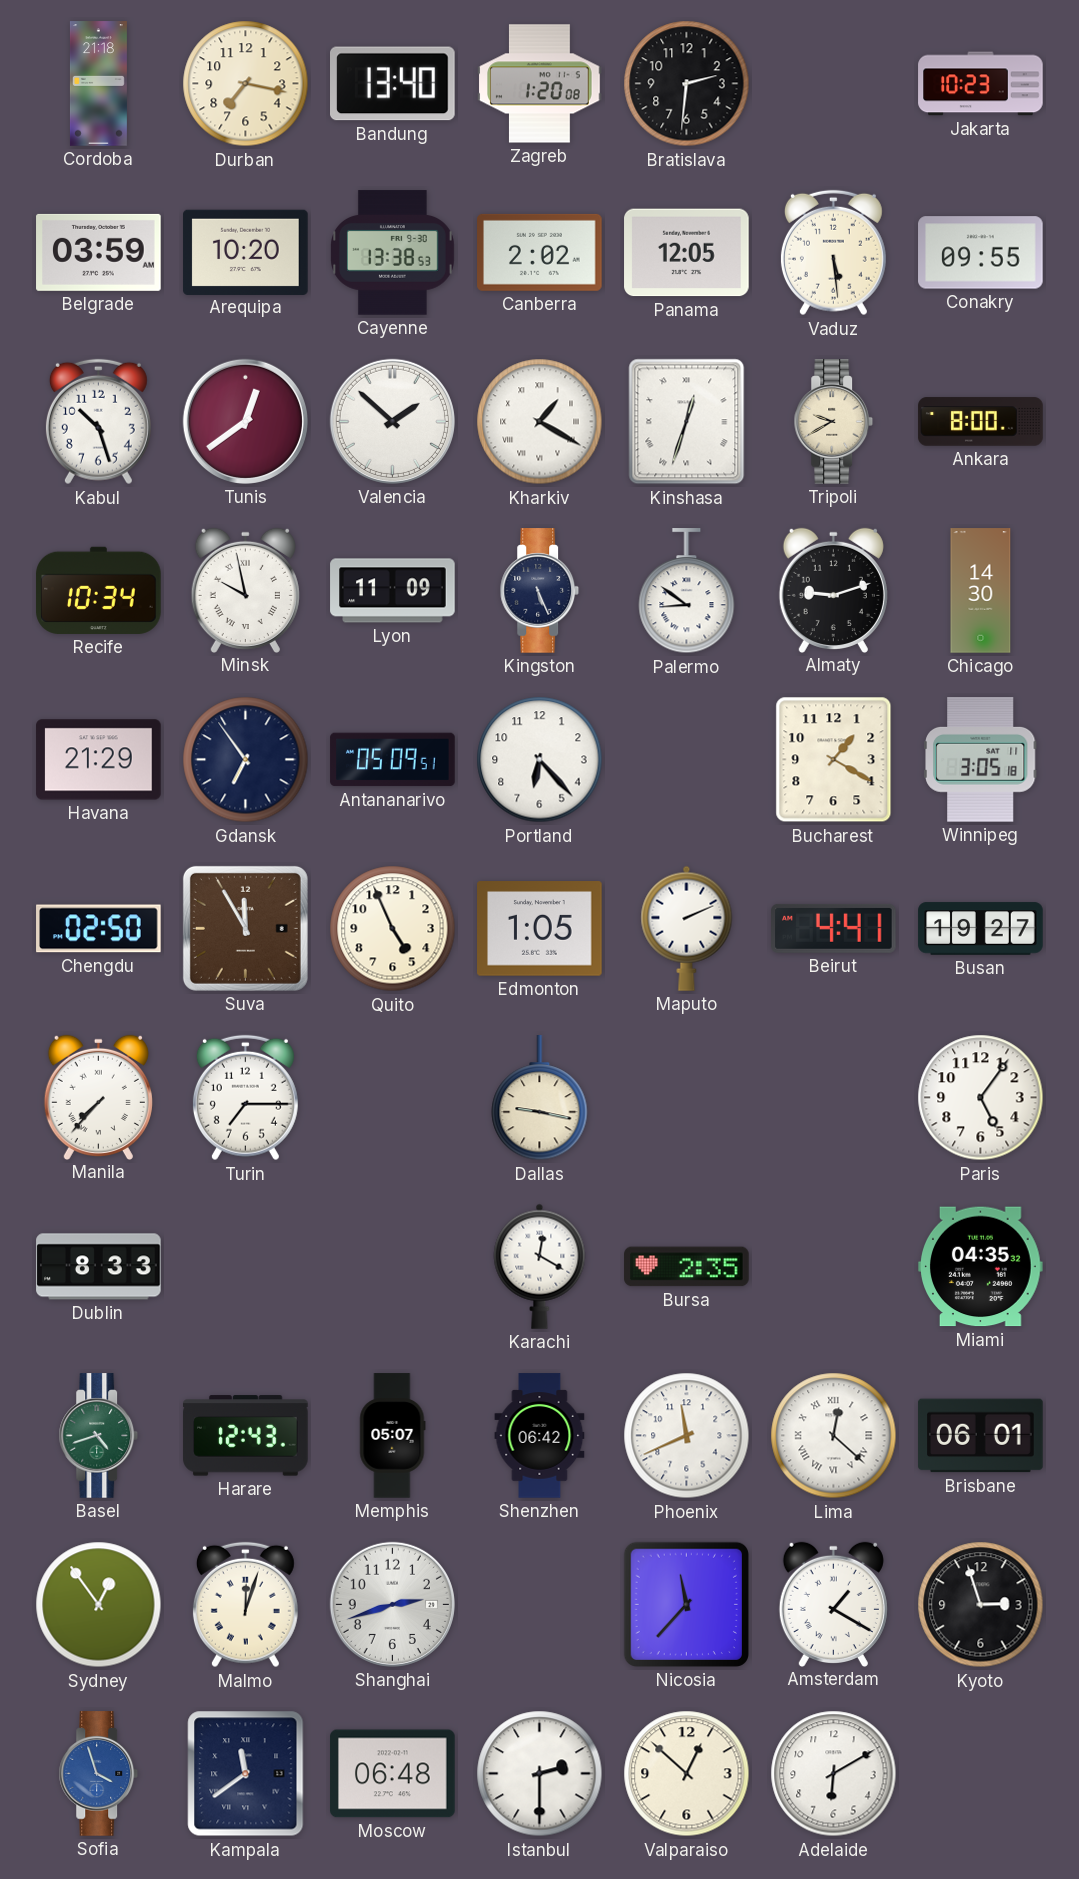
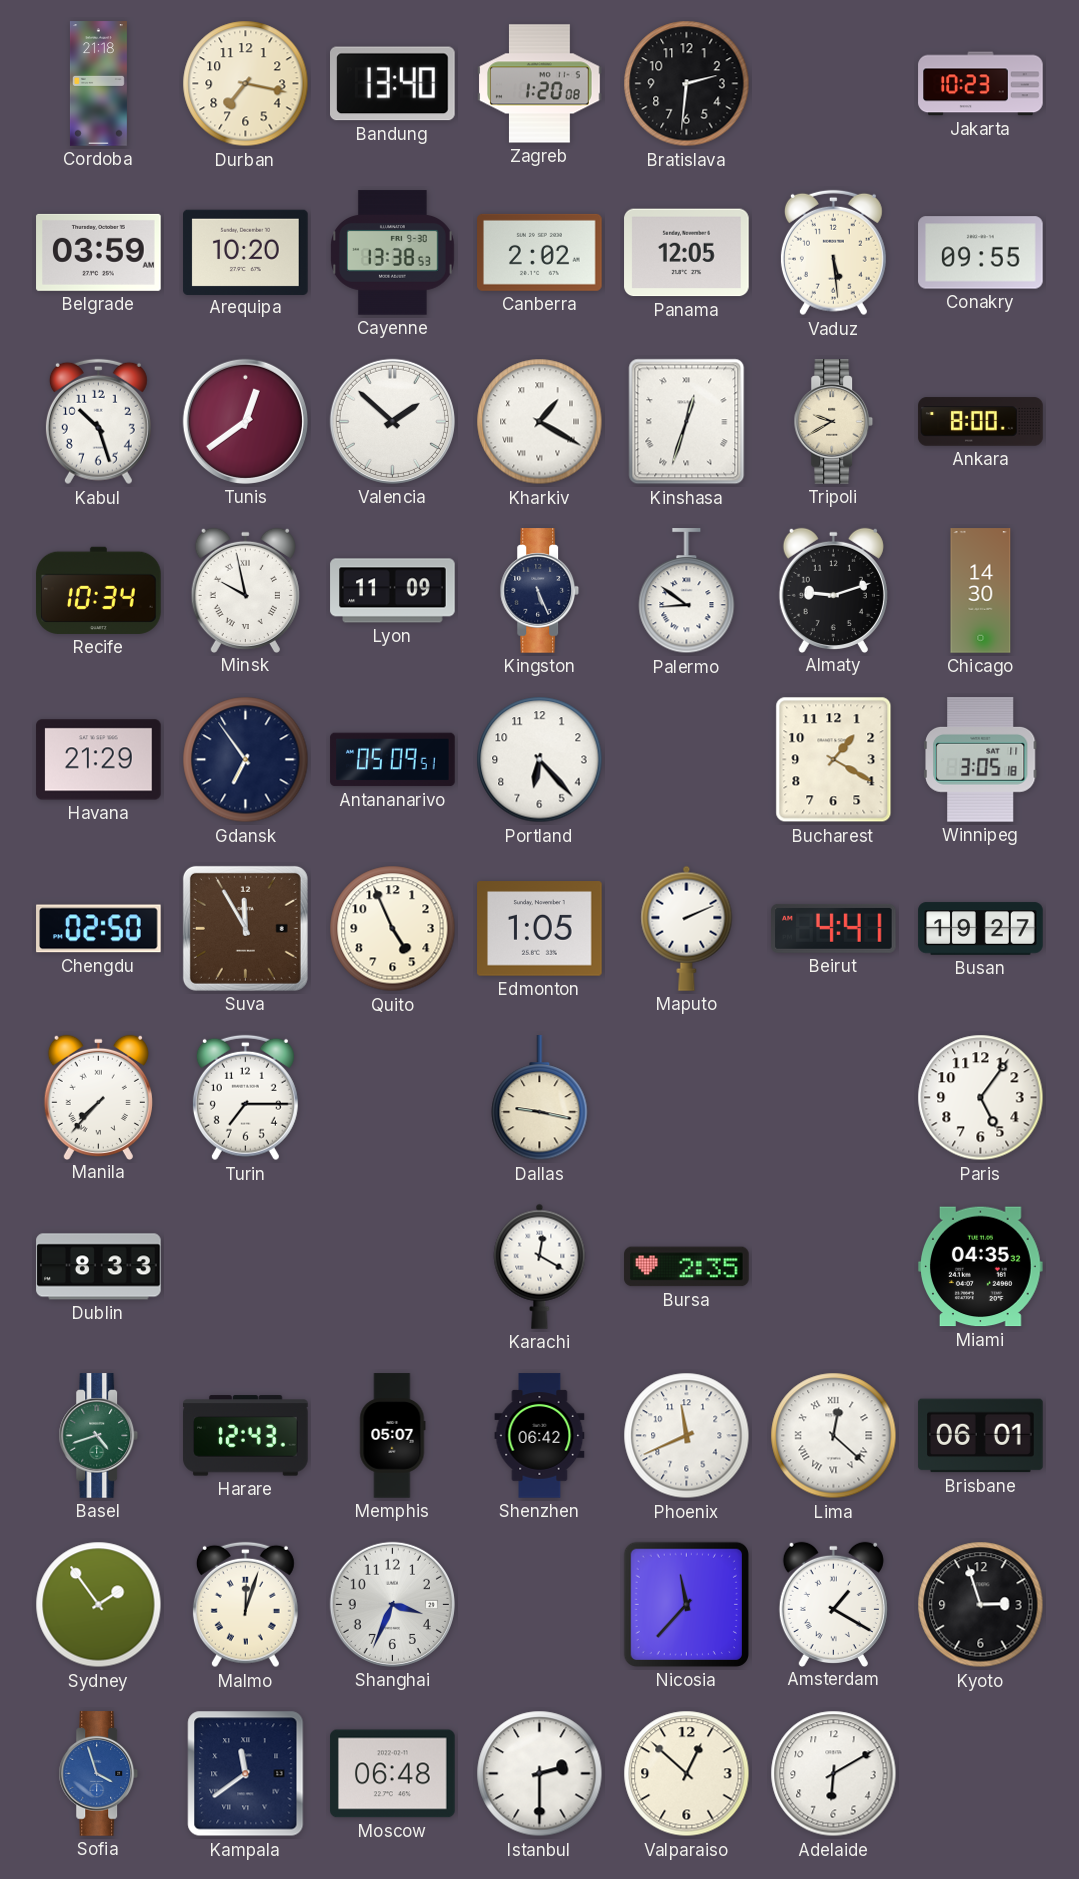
Sydney: 12:54 -> 1:54
Shanghai: 2:42 -> 3:34
